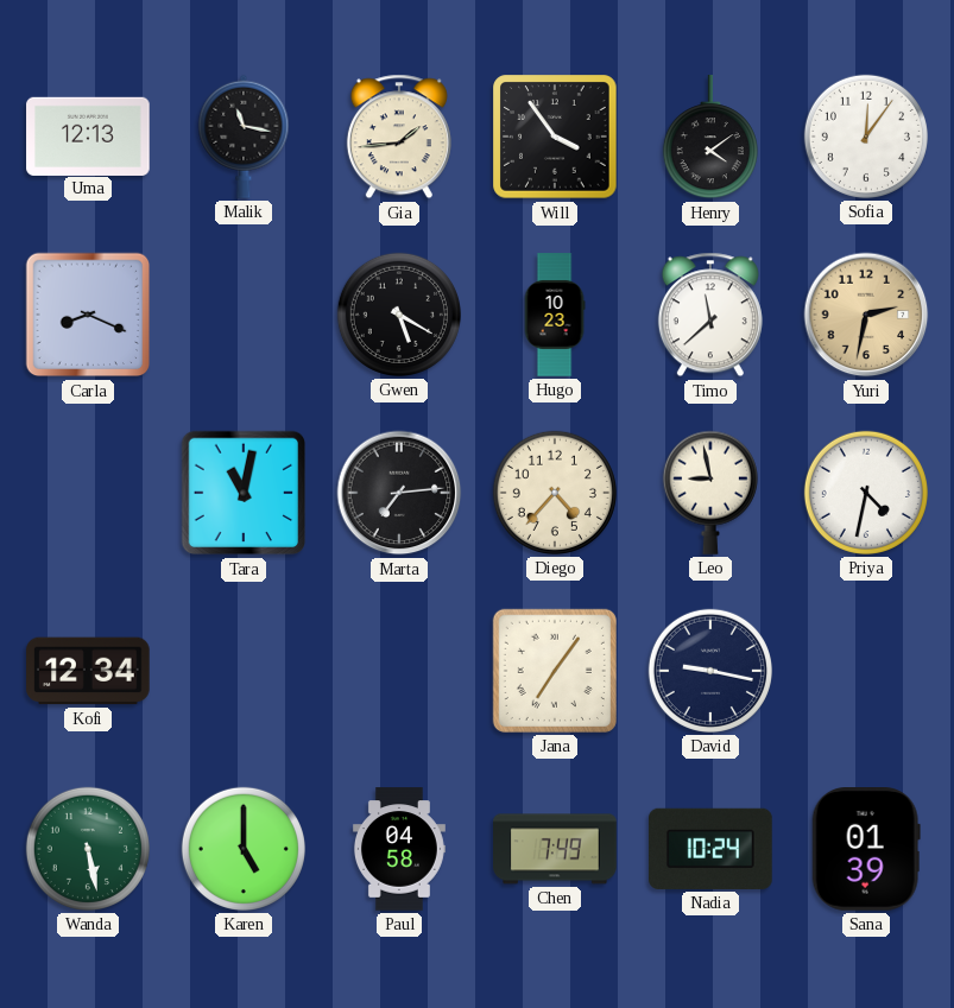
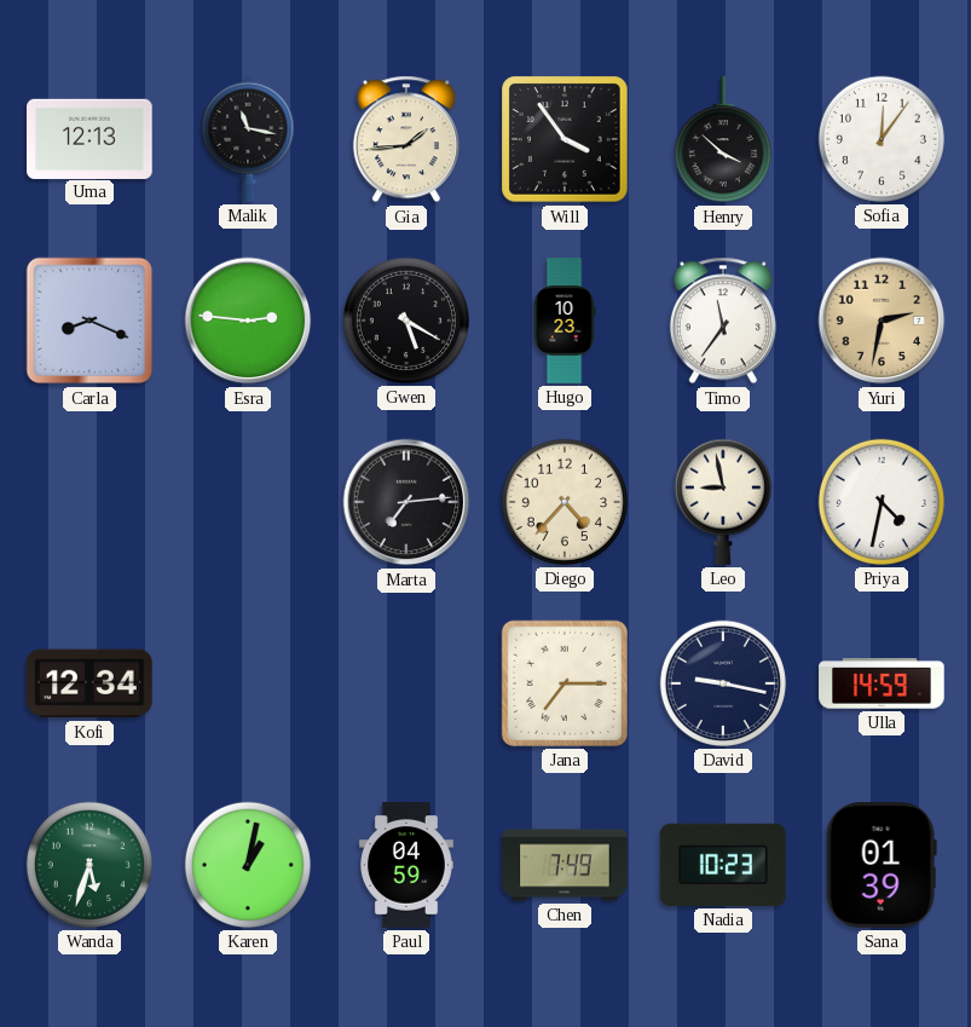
Henry: 4:09 -> 3:52
Esra: none -> 2:46
Timo: 11:38 -> 11:36
Tara: 11:02 -> none
Jana: 7:06 -> 7:15
Ulla: none -> 14:59
Wanda: 5:28 -> 5:33
Karen: 5:00 -> 1:02
Paul: 04:58 -> 04:59
Nadia: 10:24 -> 10:23
